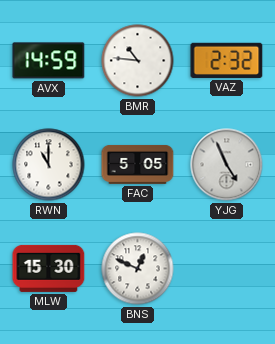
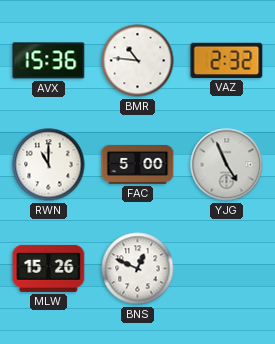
AVX: 14:59 -> 15:36
FAC: 5:05 -> 5:00
MLW: 15:30 -> 15:26
